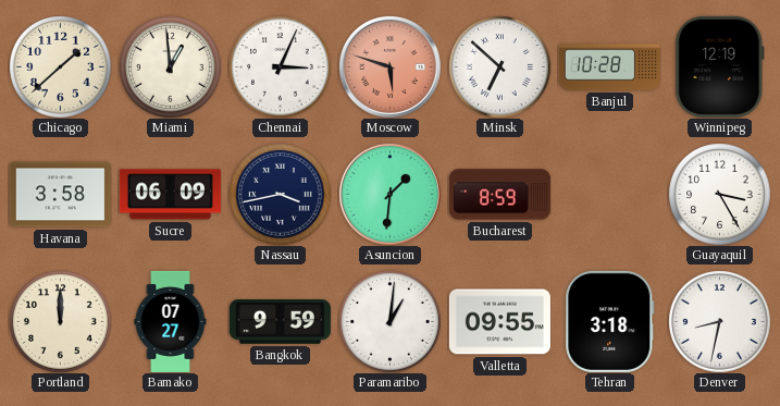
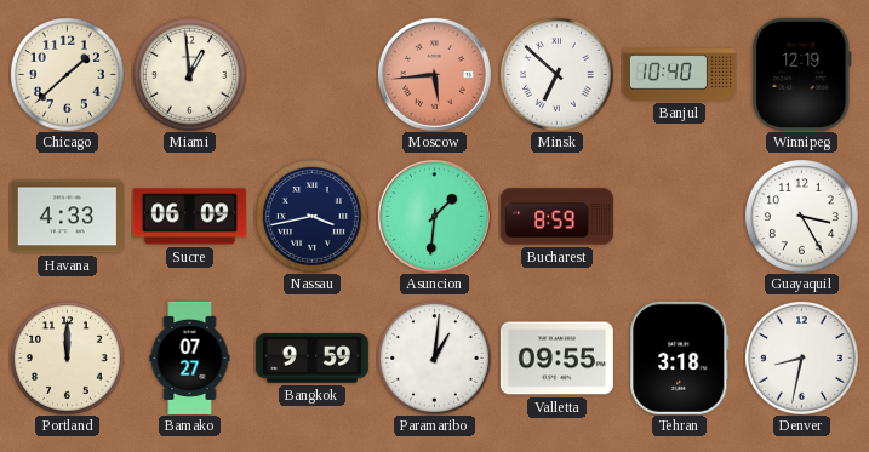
Chennai: 3:04 -> none
Moscow: 5:48 -> 5:44
Banjul: 10:28 -> 10:40
Havana: 3:58 -> 4:33
